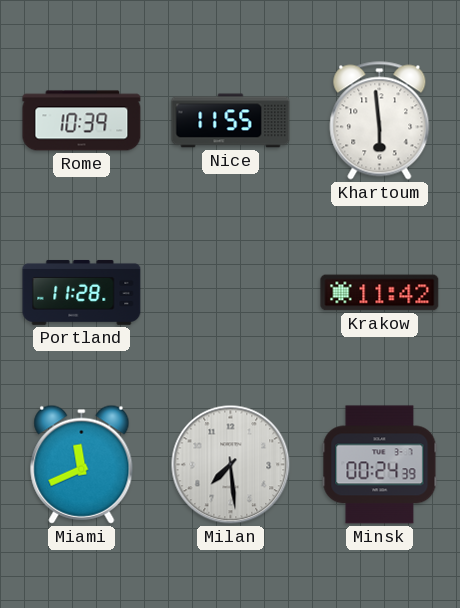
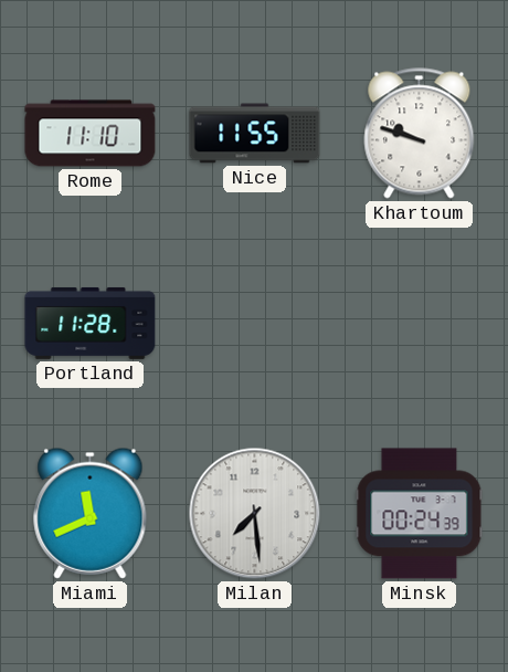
Rome: 10:39 -> 11:10
Khartoum: 5:59 -> 9:48
Krakow: 11:42 -> none
